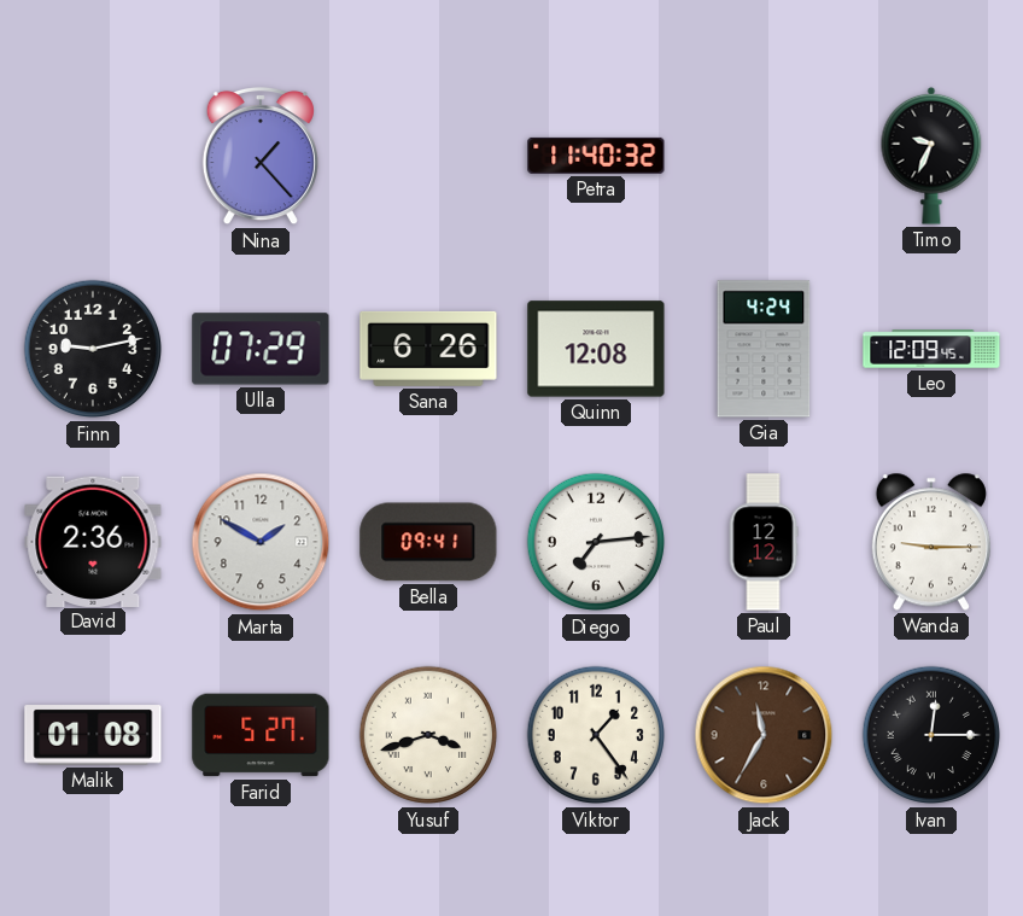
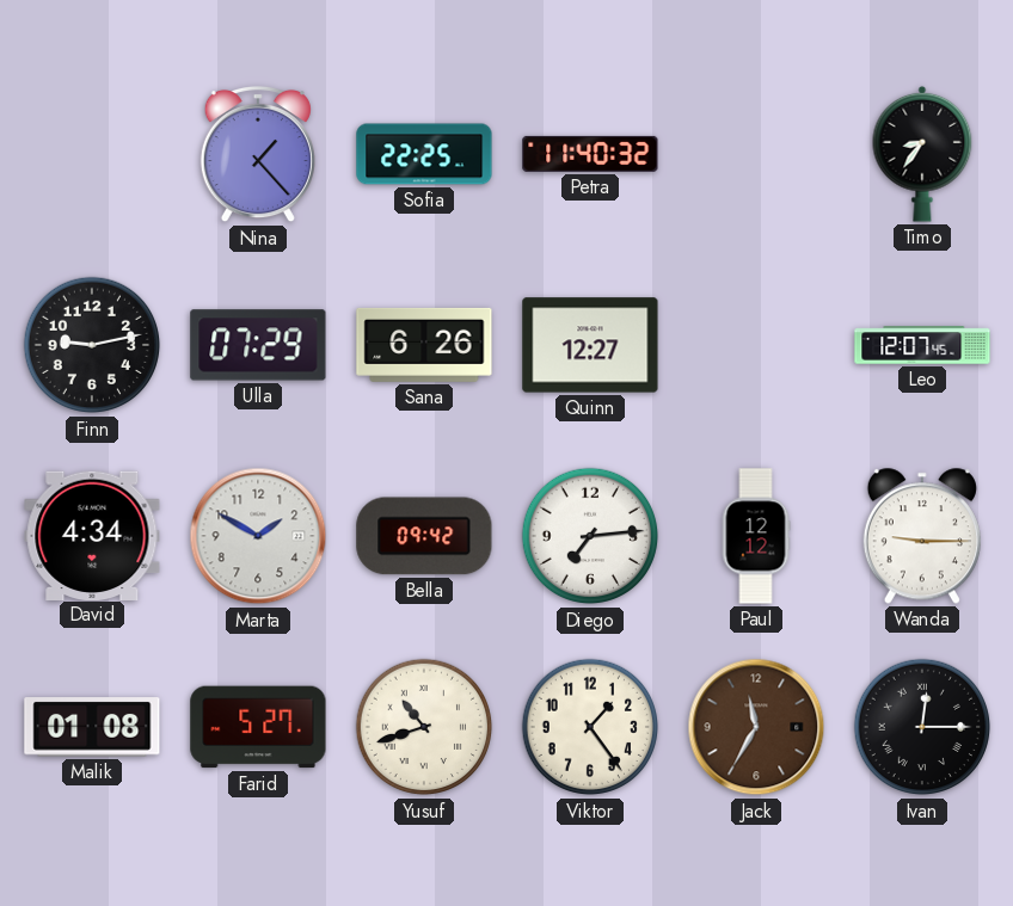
Sofia: none -> 22:25
Timo: 9:34 -> 8:36
Quinn: 12:08 -> 12:27
Gia: 4:24 -> none
Leo: 12:09 -> 12:07
David: 2:36 -> 4:34
Bella: 09:41 -> 09:42
Yusuf: 3:42 -> 10:42
